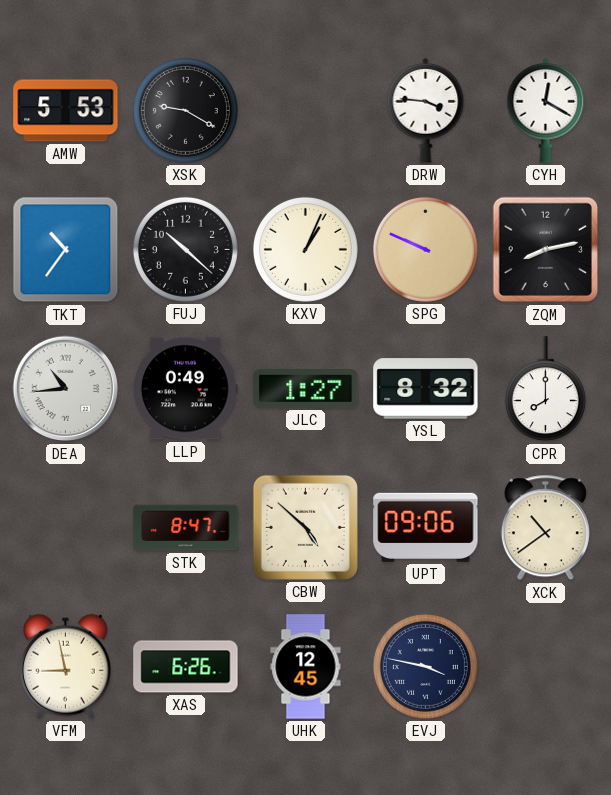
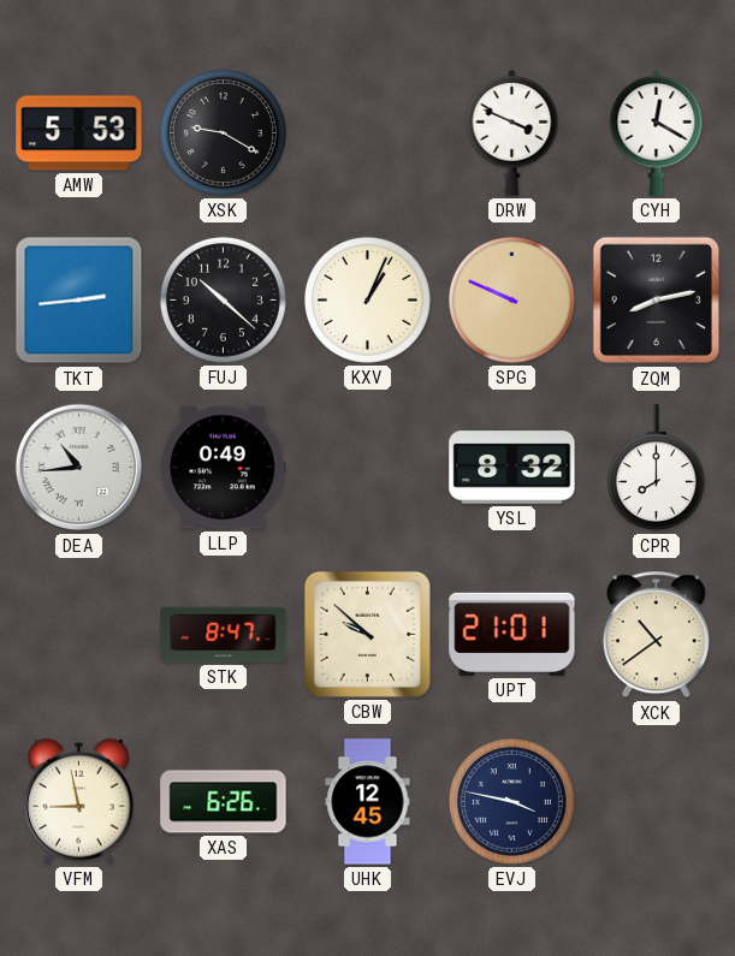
DRW: 3:46 -> 3:49
TKT: 10:36 -> 2:44
JLC: 1:27 -> none
CBW: 4:52 -> 9:52
UPT: 09:06 -> 21:01
